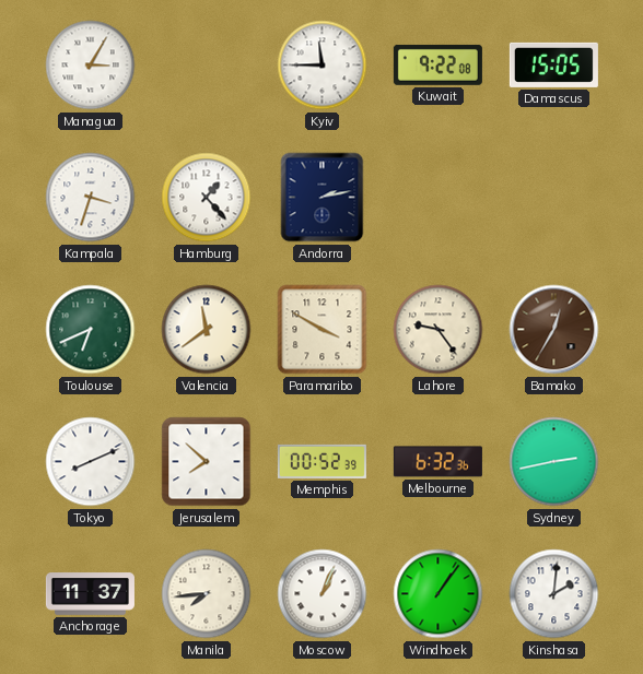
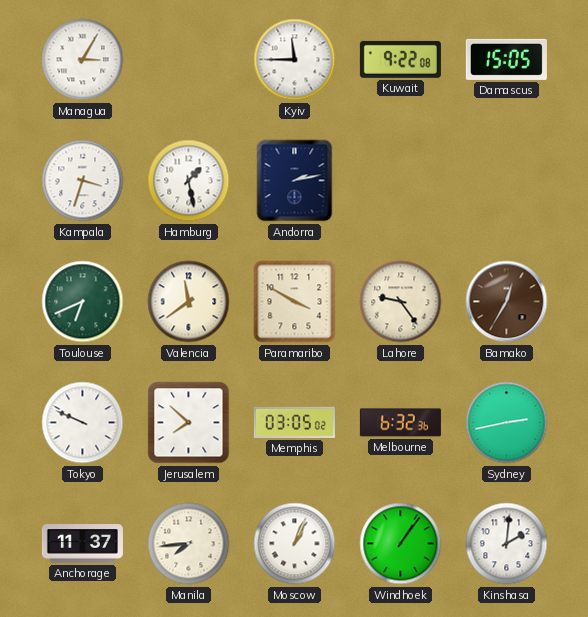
Hamburg: 1:23 -> 1:28
Tokyo: 8:11 -> 9:49
Memphis: 00:52 -> 03:05
